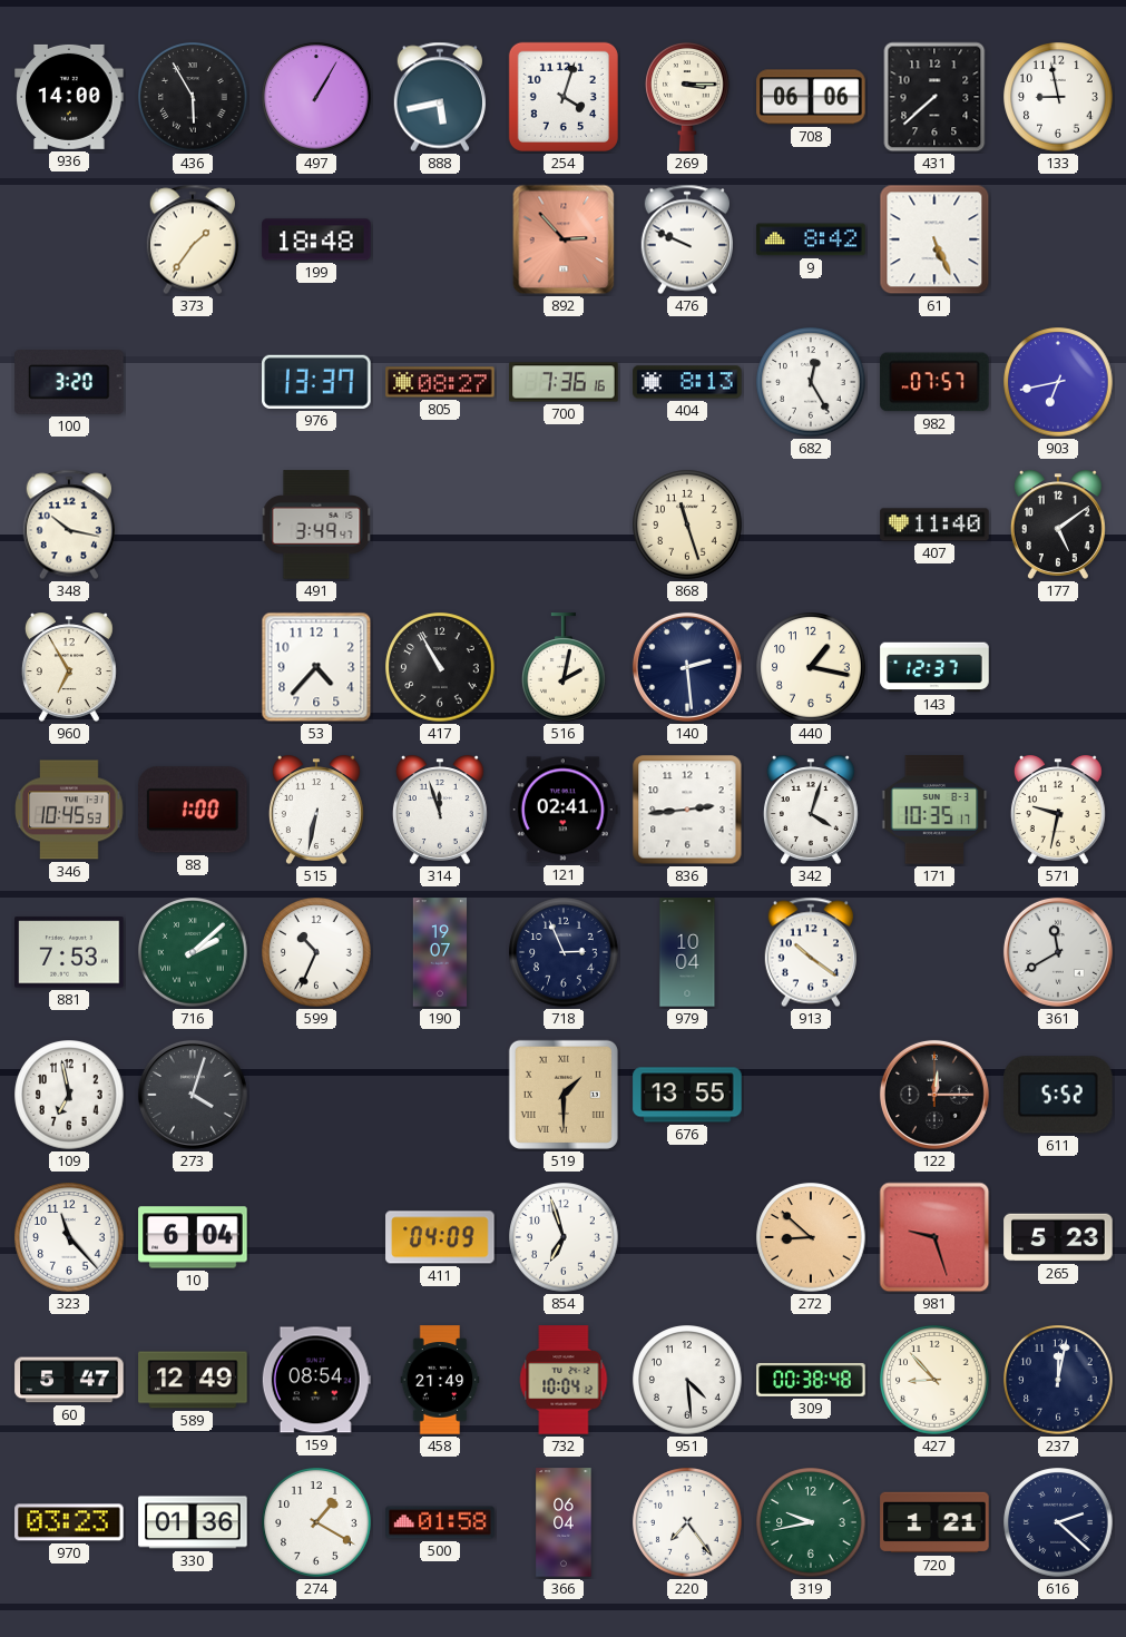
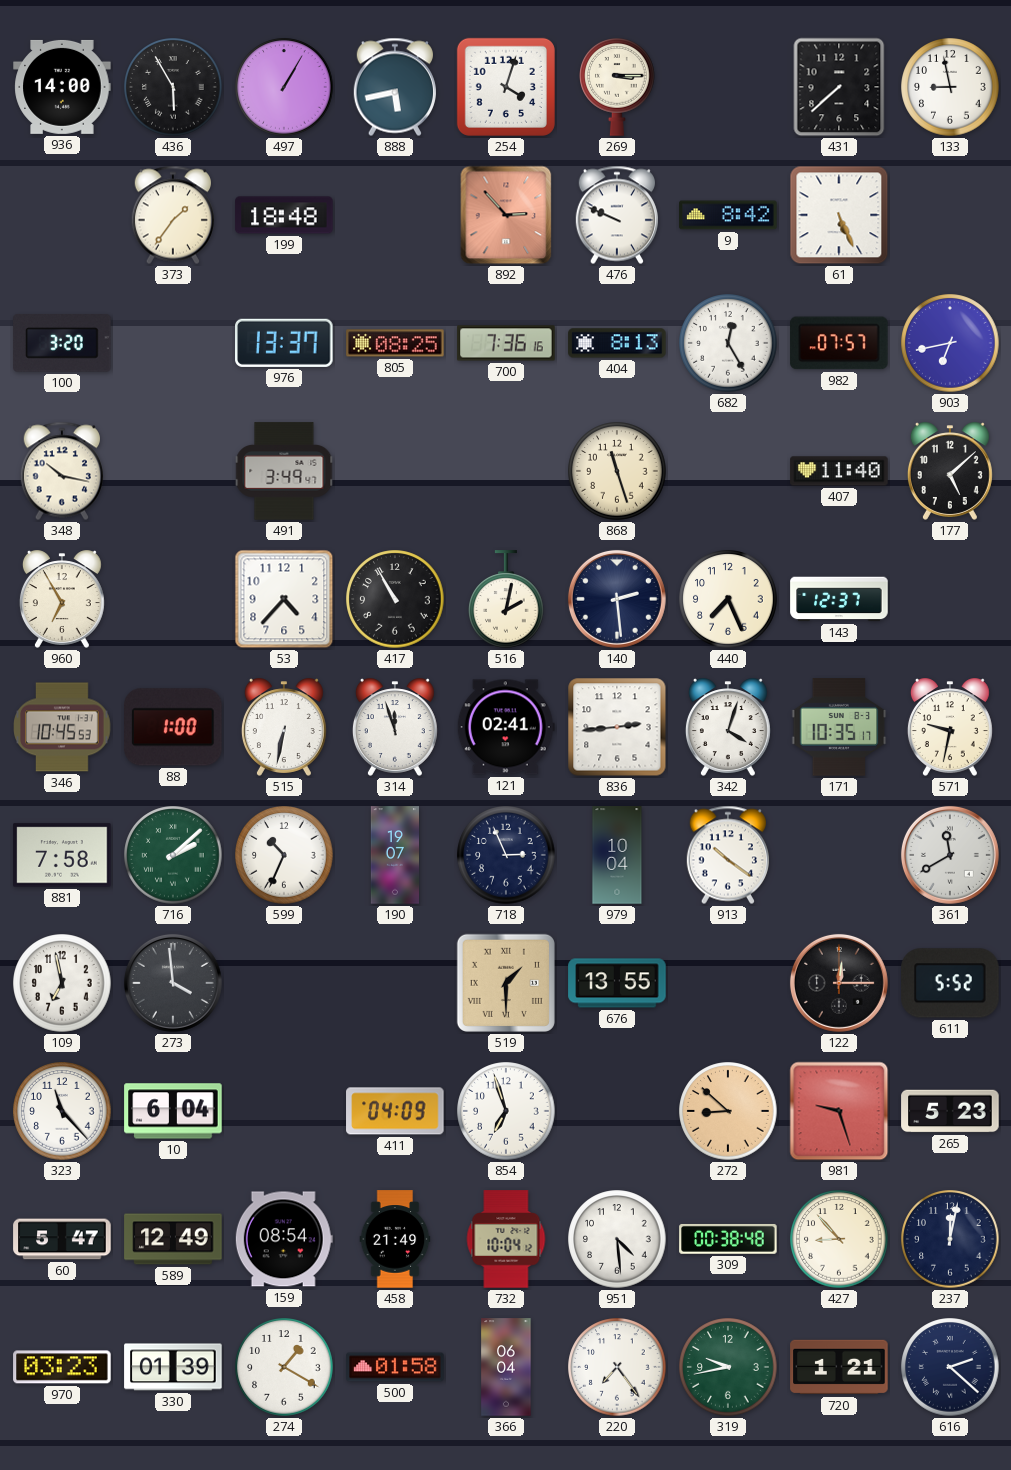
708: 06:06 -> none
805: 08:27 -> 08:25
177: 5:09 -> 5:08
440: 1:17 -> 7:26
881: 7:53 -> 7:58
273: 4:03 -> 3:59
330: 01:36 -> 01:39
